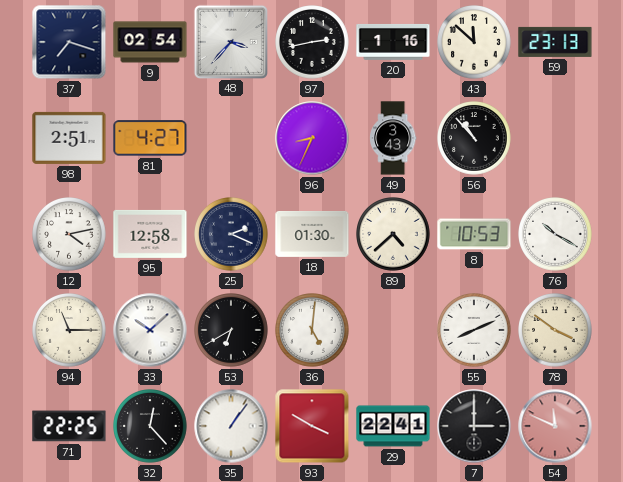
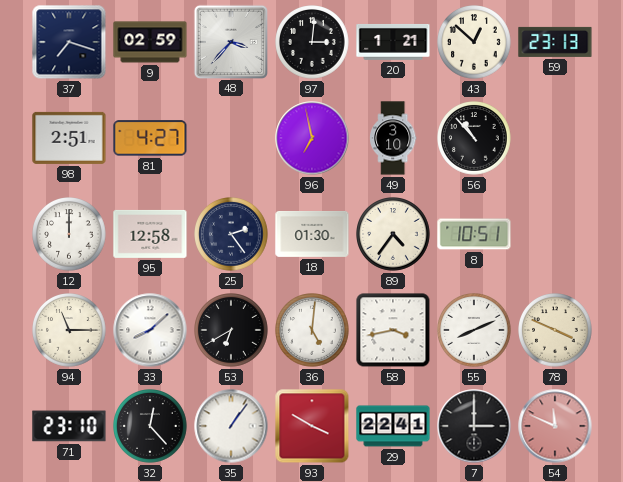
9: 02:54 -> 02:59
97: 2:43 -> 3:01
20: 1:16 -> 1:21
43: 11:52 -> 12:52
96: 8:34 -> 6:58
49: 3:43 -> 3:10
12: 4:13 -> 12:00
25: 2:19 -> 2:24
89: 4:38 -> 4:36
8: 10:53 -> 10:51
76: 10:20 -> none
33: 10:08 -> 8:08
58: none -> 3:43
78: 3:51 -> 3:49
71: 22:25 -> 23:10
